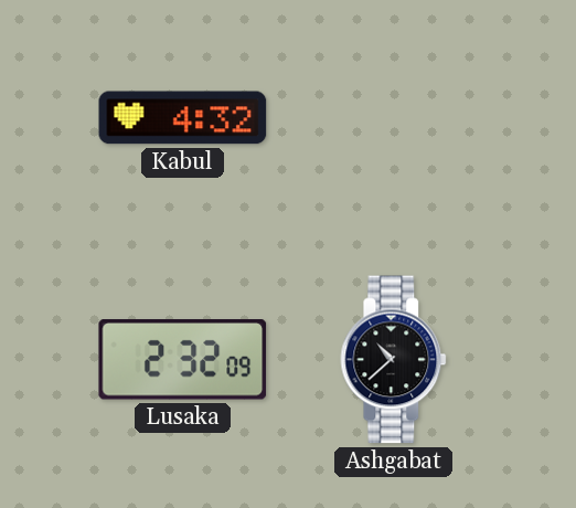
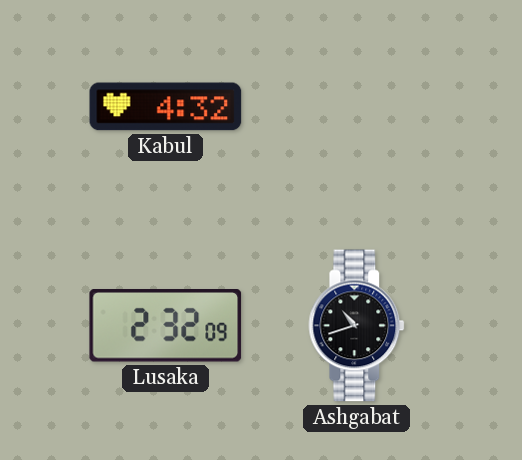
Ashgabat: 10:38 -> 10:42
